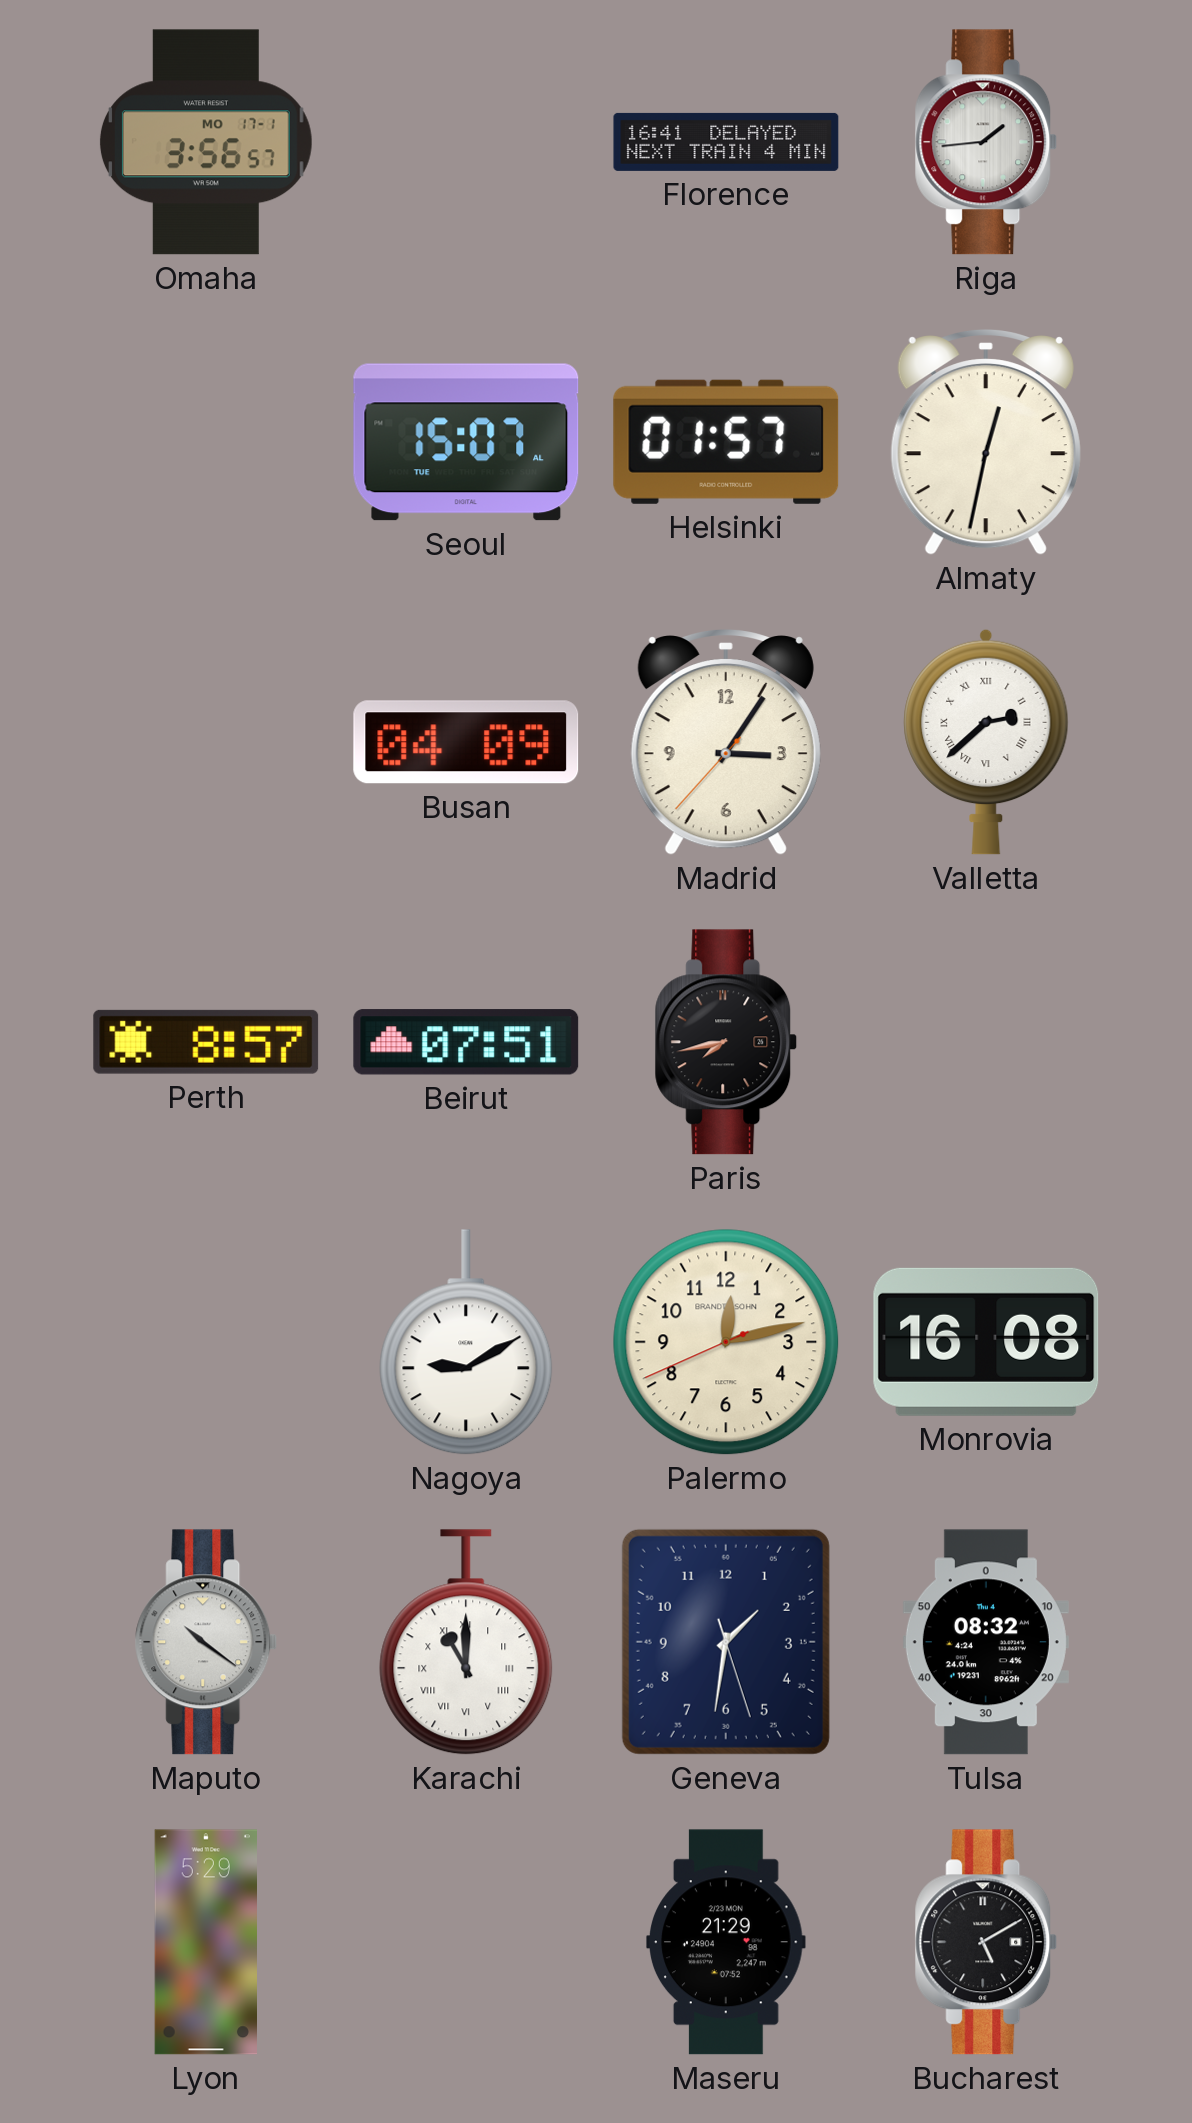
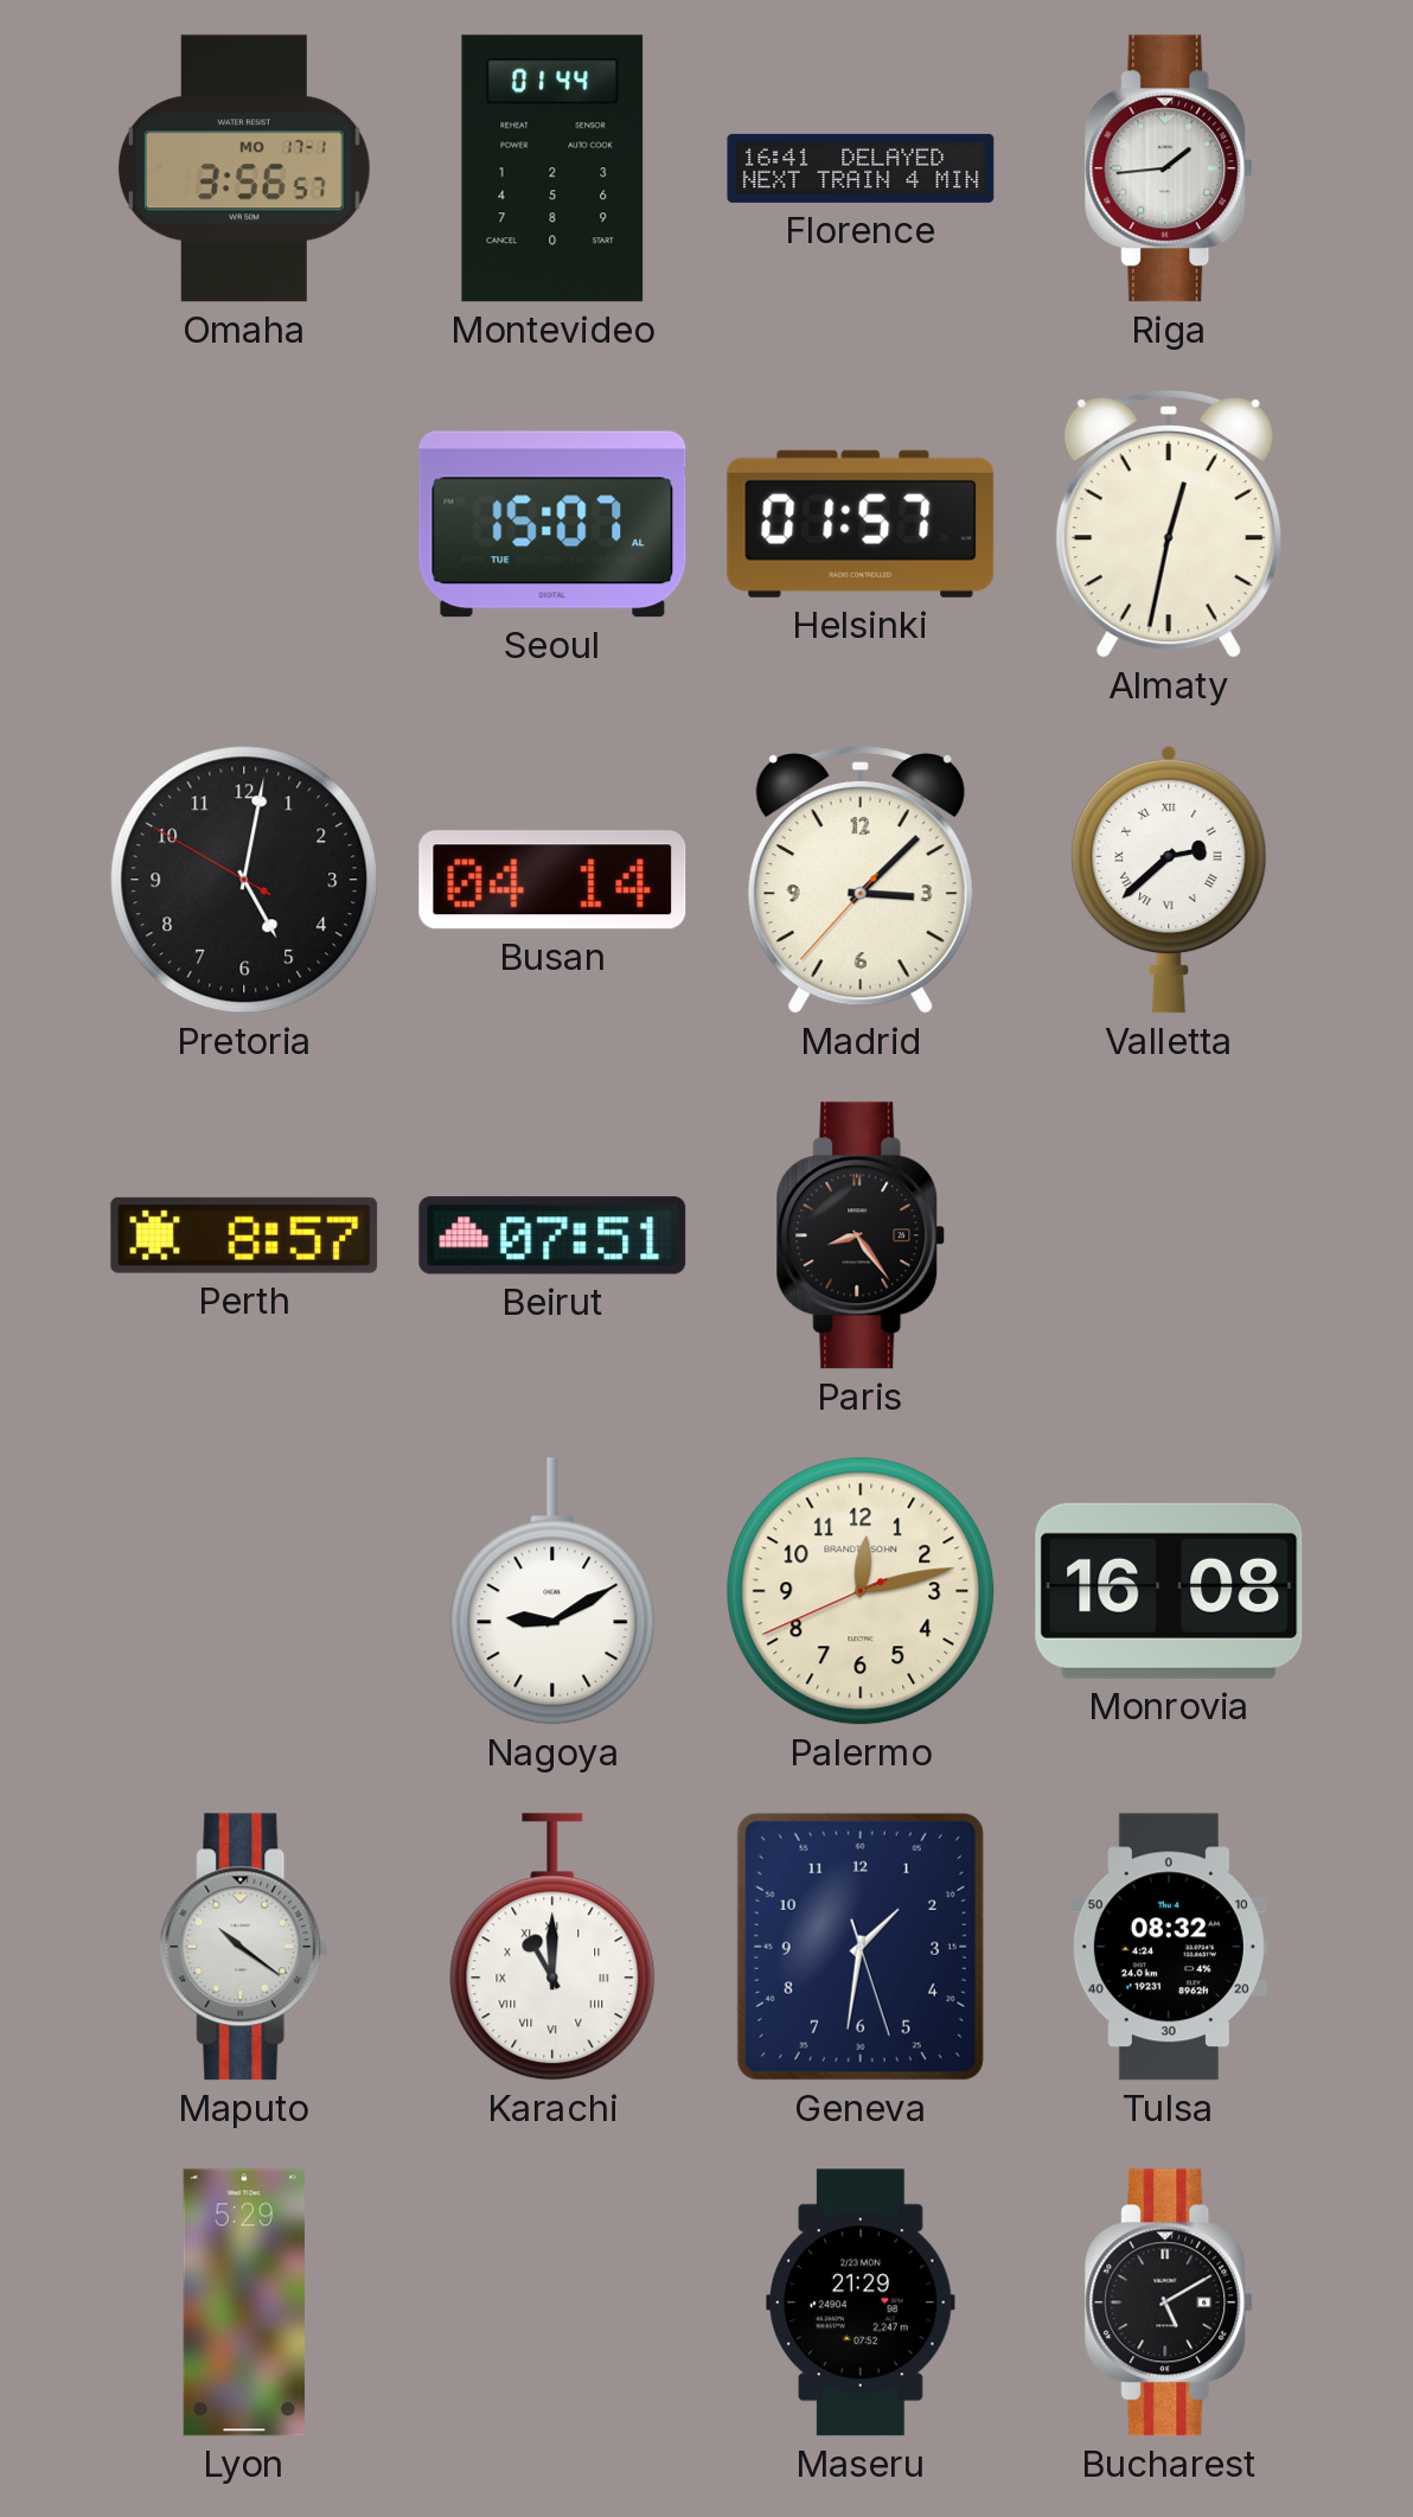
Montevideo: none -> 01:44
Pretoria: none -> 5:01
Busan: 04:09 -> 04:14
Madrid: 3:05 -> 3:07
Paris: 7:43 -> 8:24
